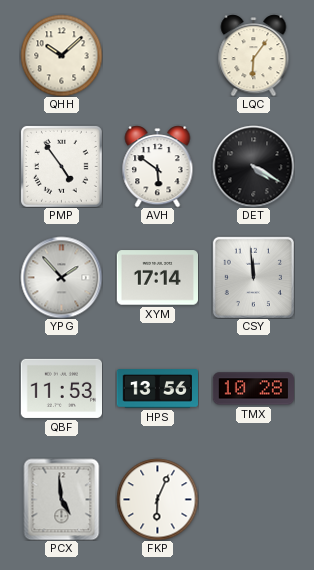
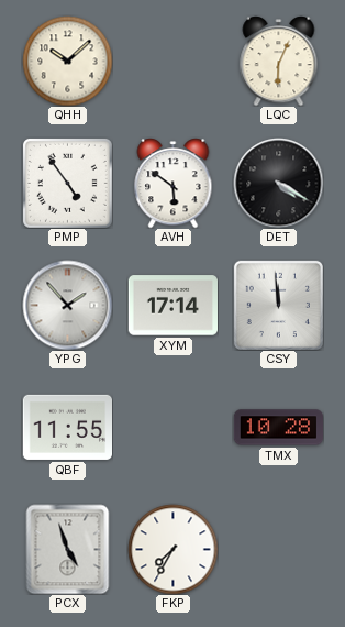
LQC: 6:06 -> 6:04
QBF: 11:53 -> 11:55
HPS: 13:56 -> none
PCX: 4:59 -> 4:57
FKP: 6:04 -> 7:35
